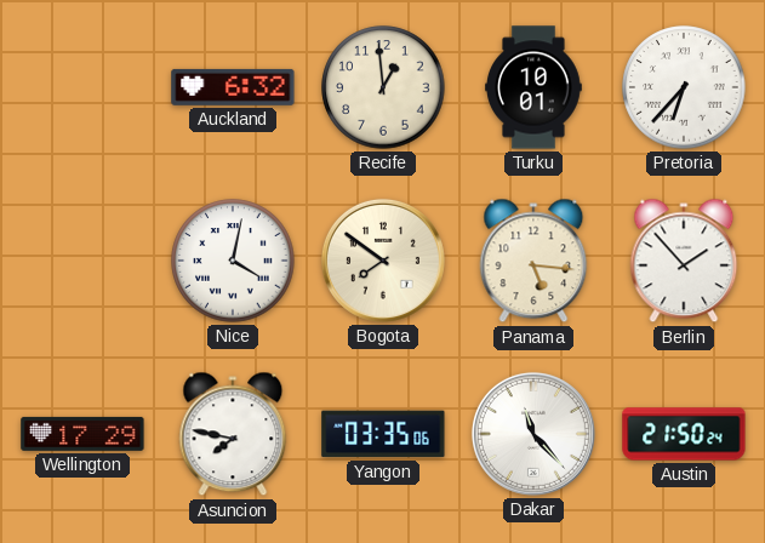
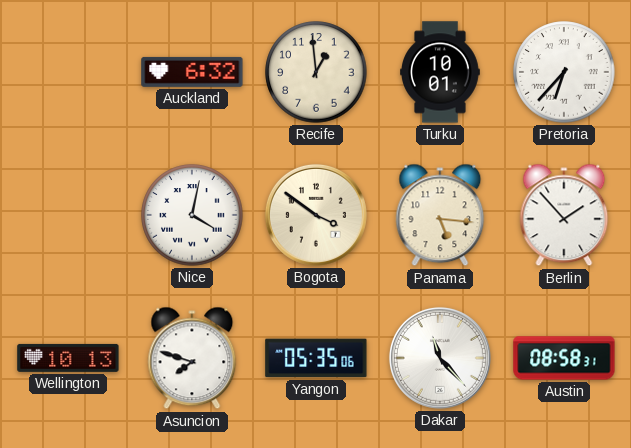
Bogota: 7:51 -> 3:51
Wellington: 17:29 -> 10:13
Asuncion: 7:47 -> 7:48
Yangon: 03:35 -> 05:35
Austin: 21:50 -> 08:58
